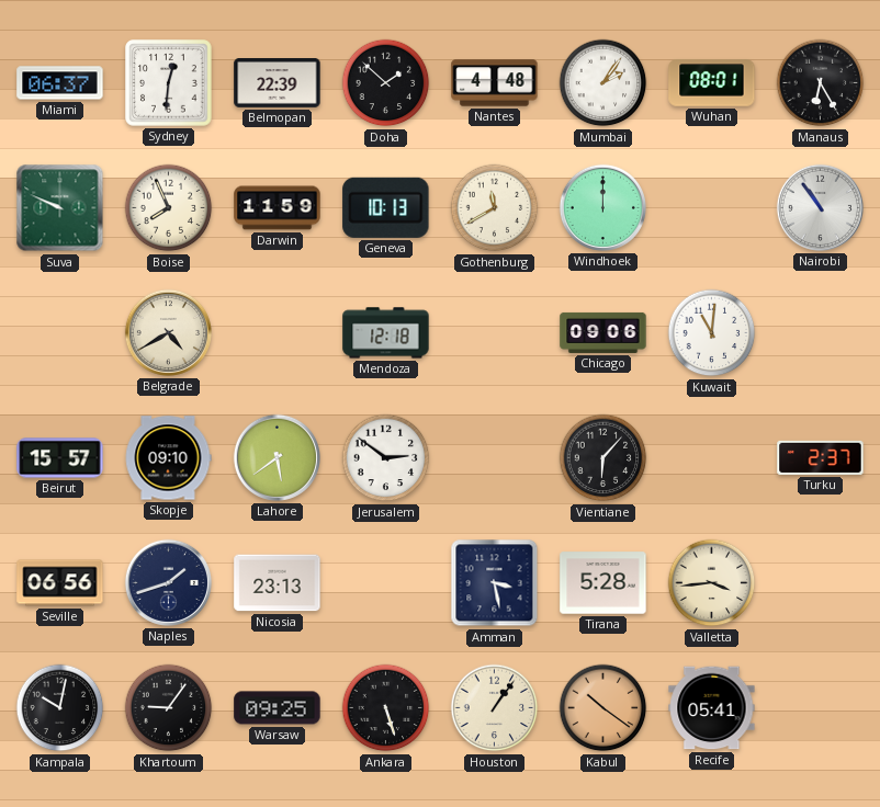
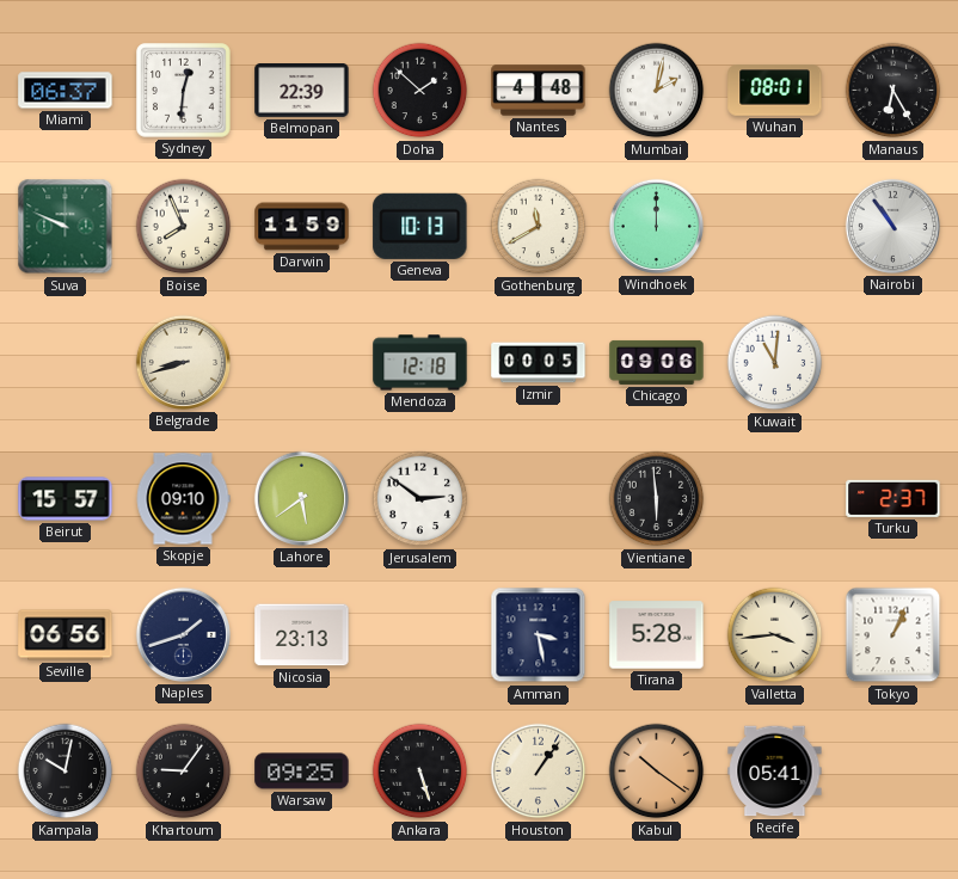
Mumbai: 2:06 -> 2:02
Belgrade: 4:40 -> 8:42
Izmir: none -> 00:05
Vientiane: 6:07 -> 5:59
Tokyo: none -> 1:04
